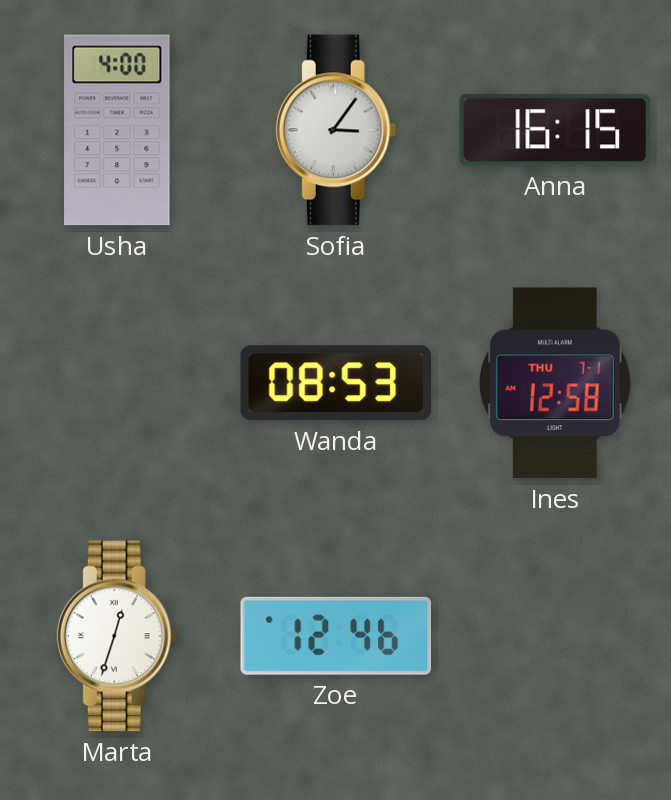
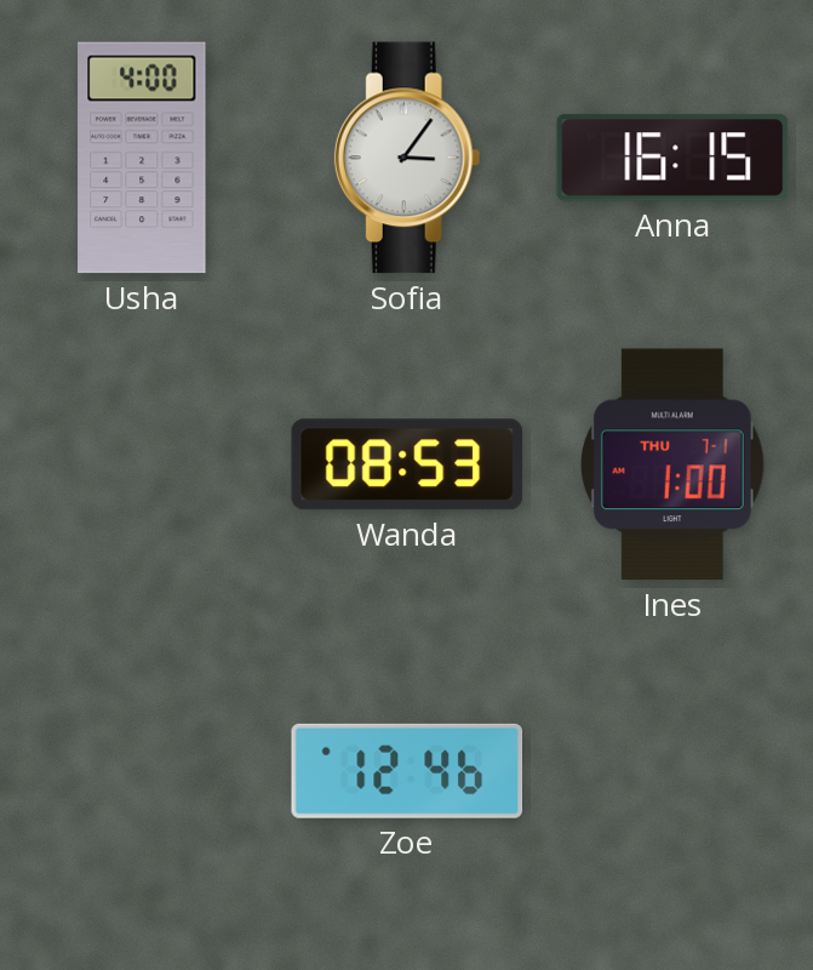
Ines: 12:58 -> 1:00
Marta: 12:33 -> none
